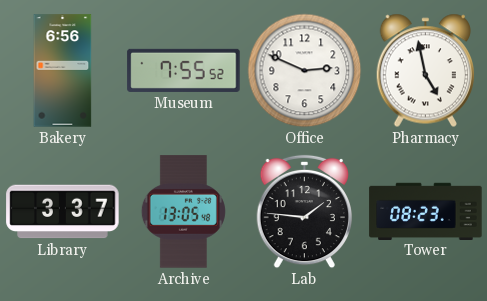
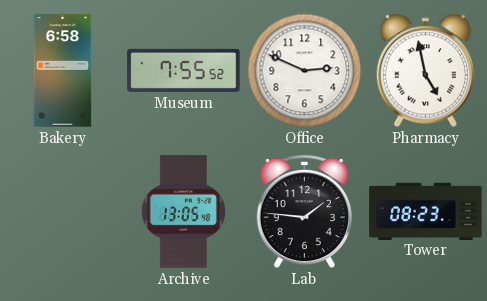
Bakery: 6:56 -> 6:58
Library: 3:37 -> none
